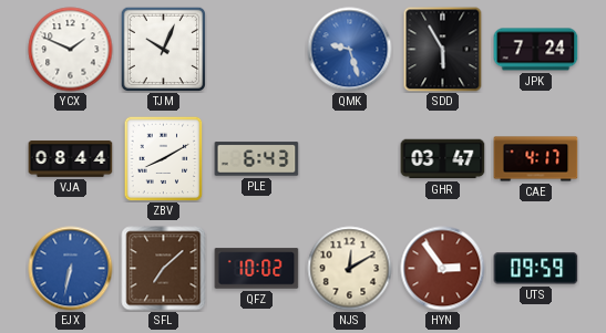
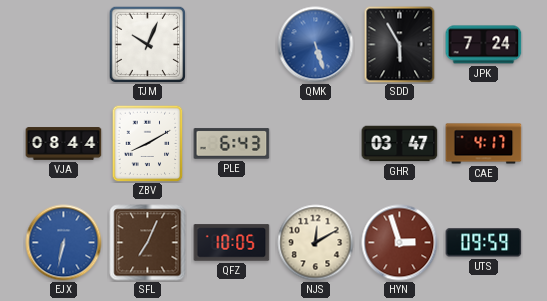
YCX: 1:49 -> none
QMK: 9:27 -> 5:27
SFL: 7:08 -> 7:04
QFZ: 10:02 -> 10:05
HYN: 2:54 -> 2:57
